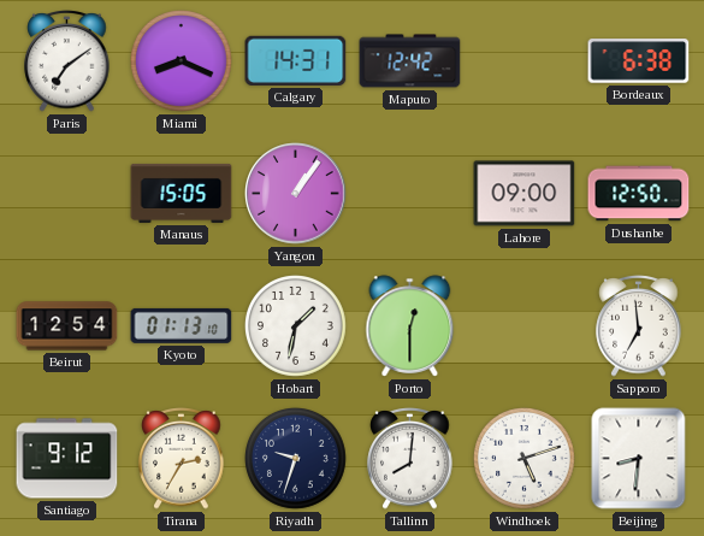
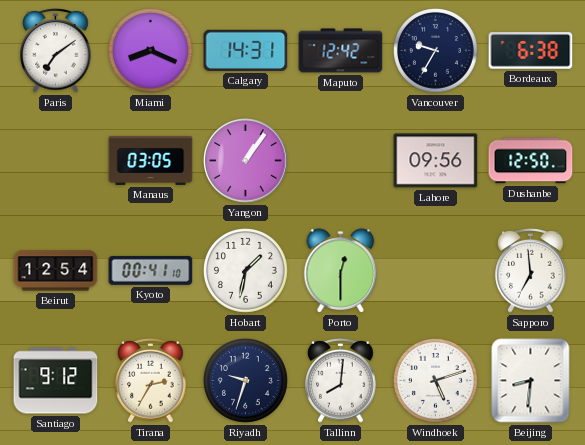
Vancouver: none -> 9:35
Manaus: 15:05 -> 03:05
Lahore: 09:00 -> 09:56
Kyoto: 01:13 -> 00:41
